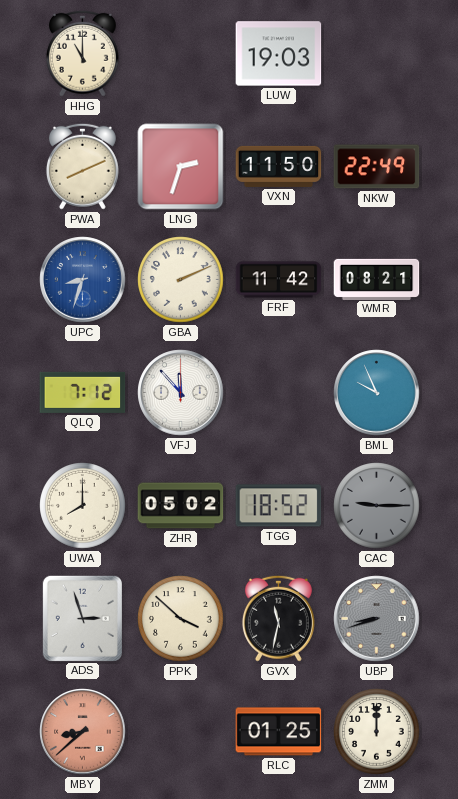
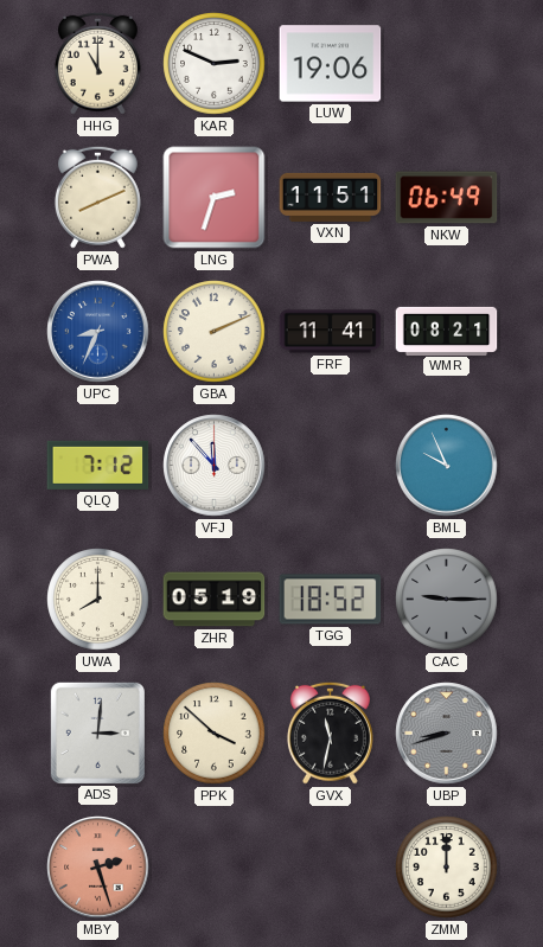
KAR: none -> 2:49
LUW: 19:03 -> 19:06
VXN: 11:50 -> 11:51
NKW: 22:49 -> 06:49
UPC: 8:33 -> 8:34
FRF: 11:42 -> 11:41
ZHR: 05:02 -> 05:19
ADS: 2:57 -> 3:01
MBY: 8:38 -> 2:27
RLC: 01:25 -> none
